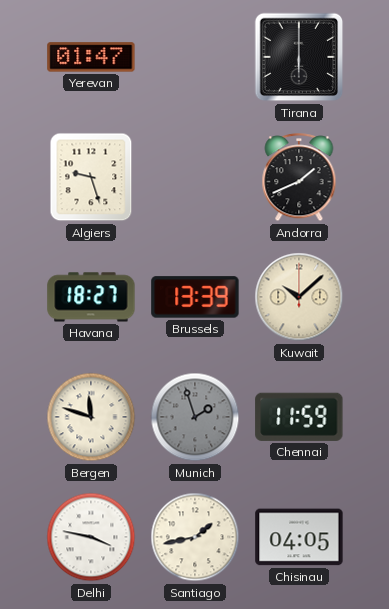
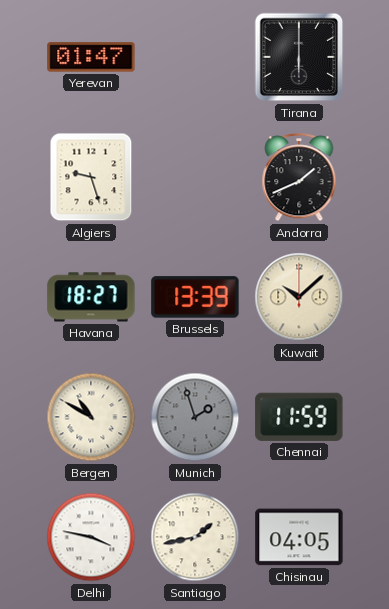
Bergen: 11:48 -> 10:50
